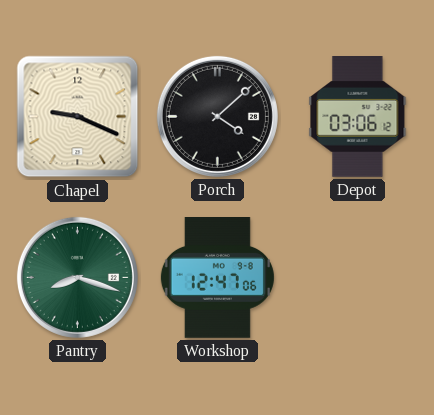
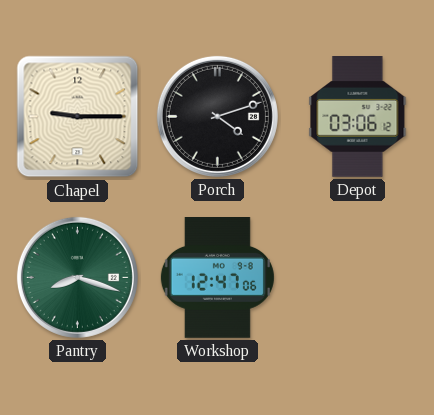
Chapel: 9:19 -> 9:15
Porch: 4:08 -> 4:12
